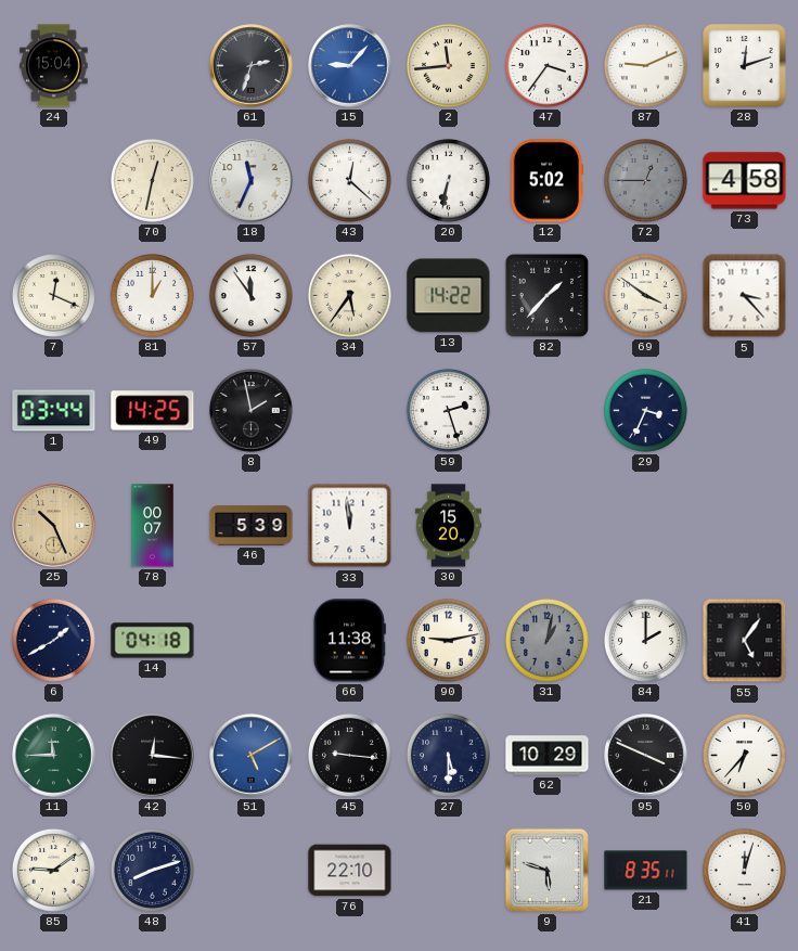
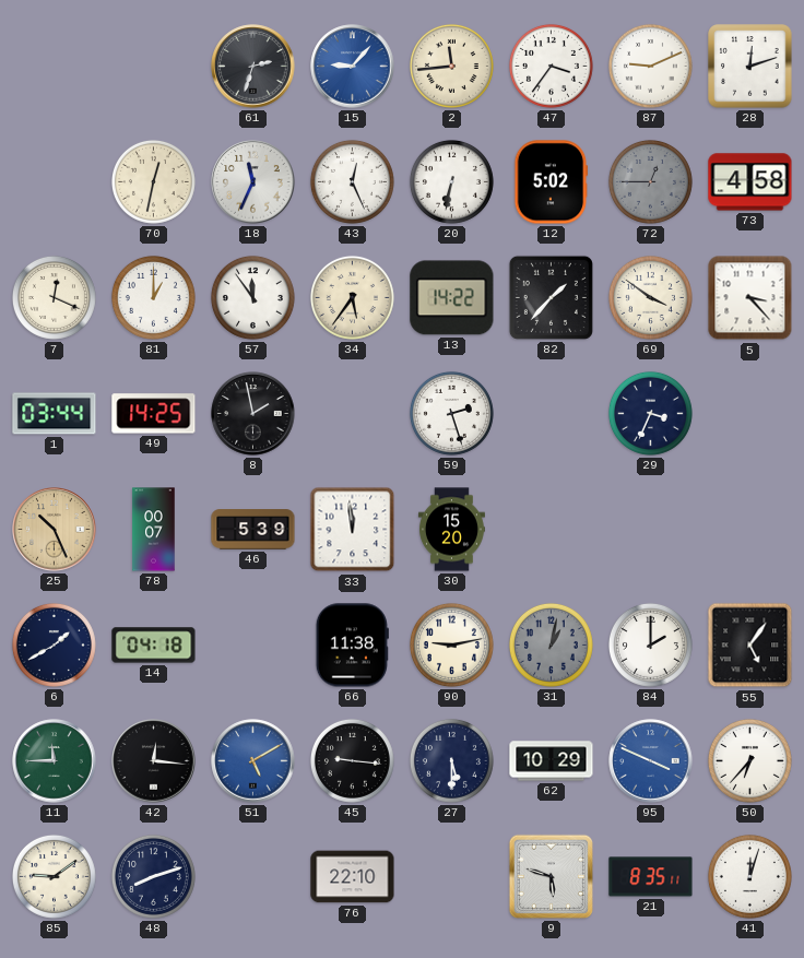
24: 15:04 -> none
43: 12:22 -> 12:26
95 dial: black -> blue
